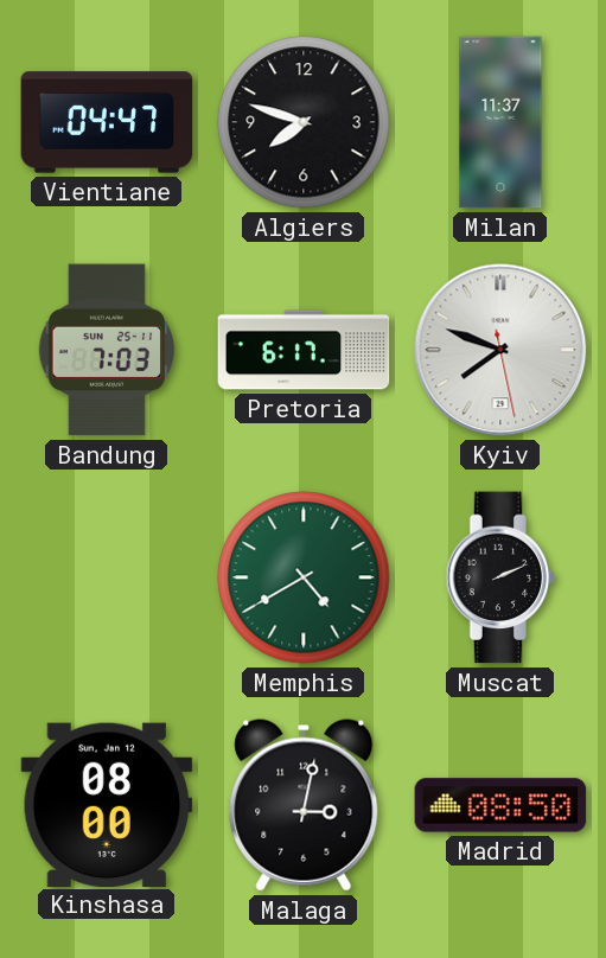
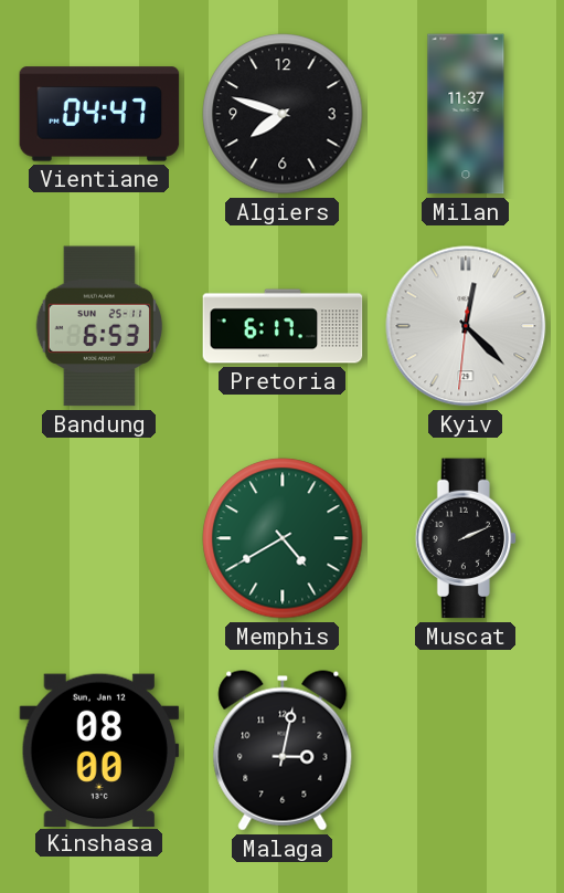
Bandung: 7:03 -> 6:53
Kyiv: 7:48 -> 12:22
Madrid: 08:50 -> none
